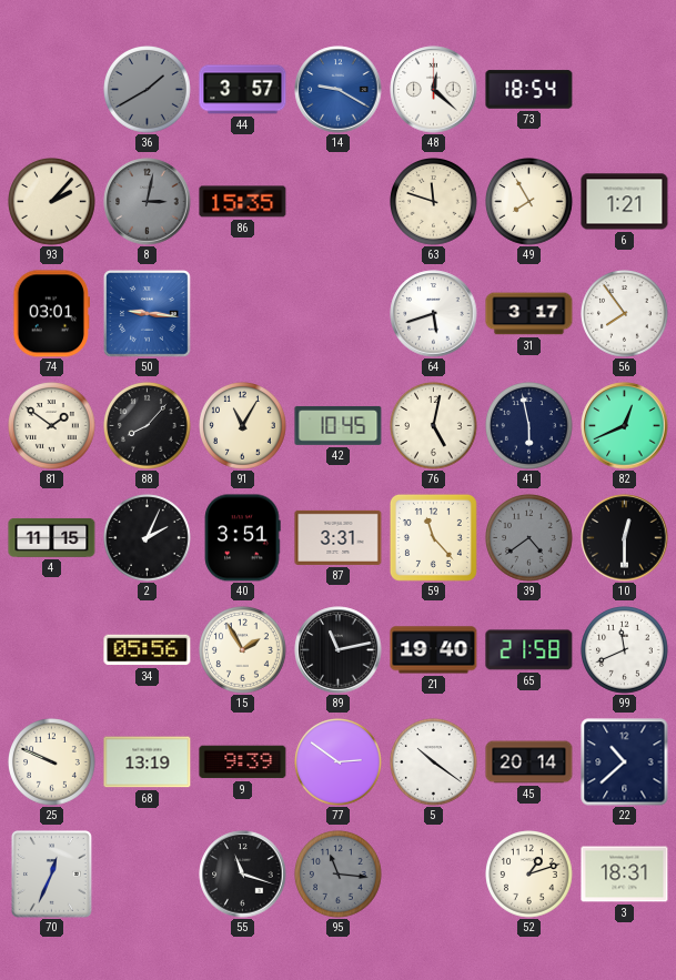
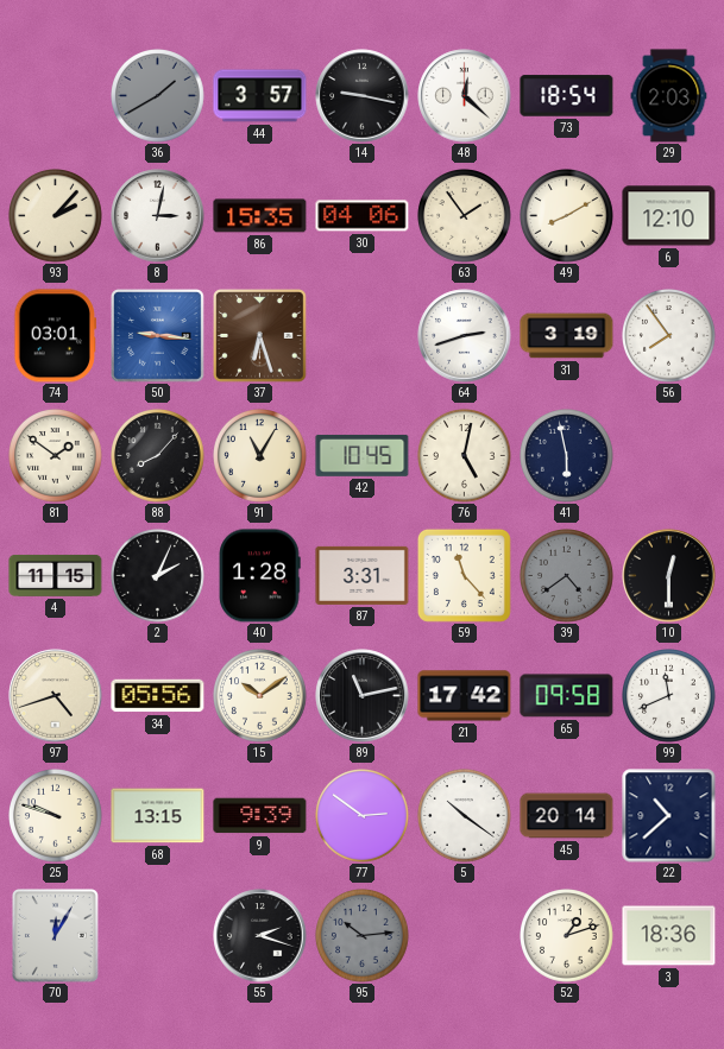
14: 9:20 -> 9:17
14 dial: blue -> black
29: none -> 2:03
8 dial: grey -> white
30: none -> 04:06
63: 11:48 -> 1:54
49: 7:55 -> 8:10
6: 1:21 -> 12:10
37: none -> 6:27
64: 5:42 -> 2:42
31: 3:17 -> 3:19
82: 12:41 -> none
40: 3:51 -> 1:28
97: none -> 4:42
15: 1:55 -> 10:09
21: 19:40 -> 17:42
65: 21:58 -> 09:58
25: 9:49 -> 9:48
68: 13:19 -> 13:15
70: 12:34 -> 12:05
55: 11:18 -> 2:18
95: 11:16 -> 10:14
3: 18:31 -> 18:36
